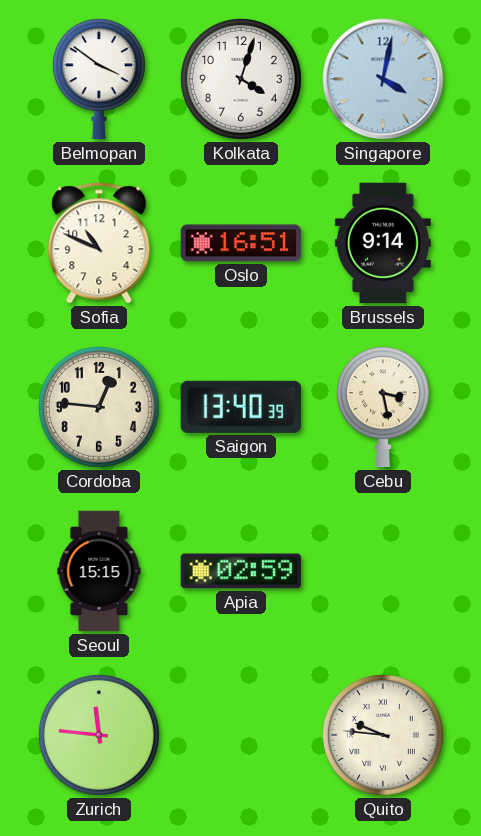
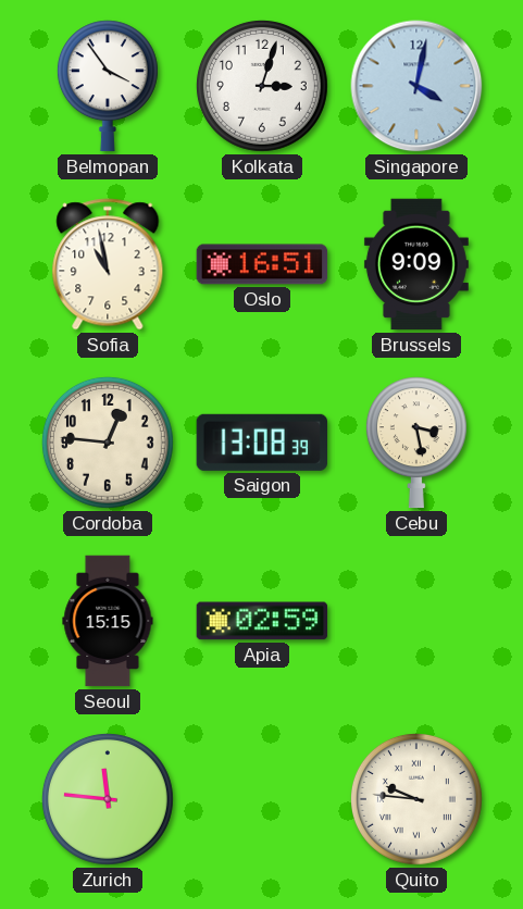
Belmopan: 3:51 -> 3:54
Kolkata: 4:03 -> 3:03
Sofia: 10:49 -> 10:58
Brussels: 9:14 -> 9:09
Saigon: 13:40 -> 13:08
